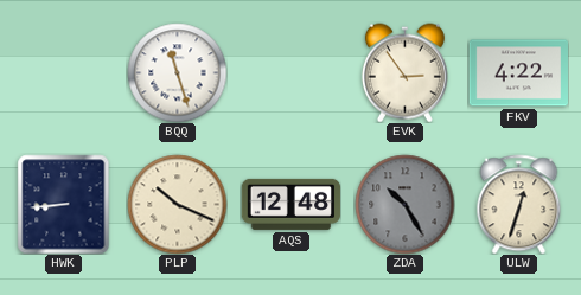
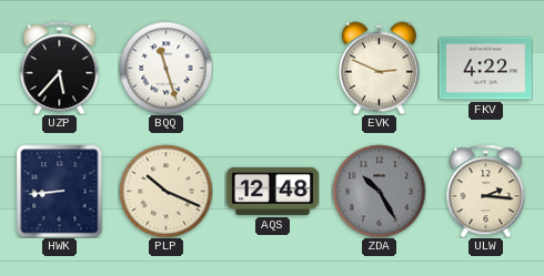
UZP: none -> 5:37
EVK: 2:54 -> 2:49
ULW: 12:33 -> 2:16
